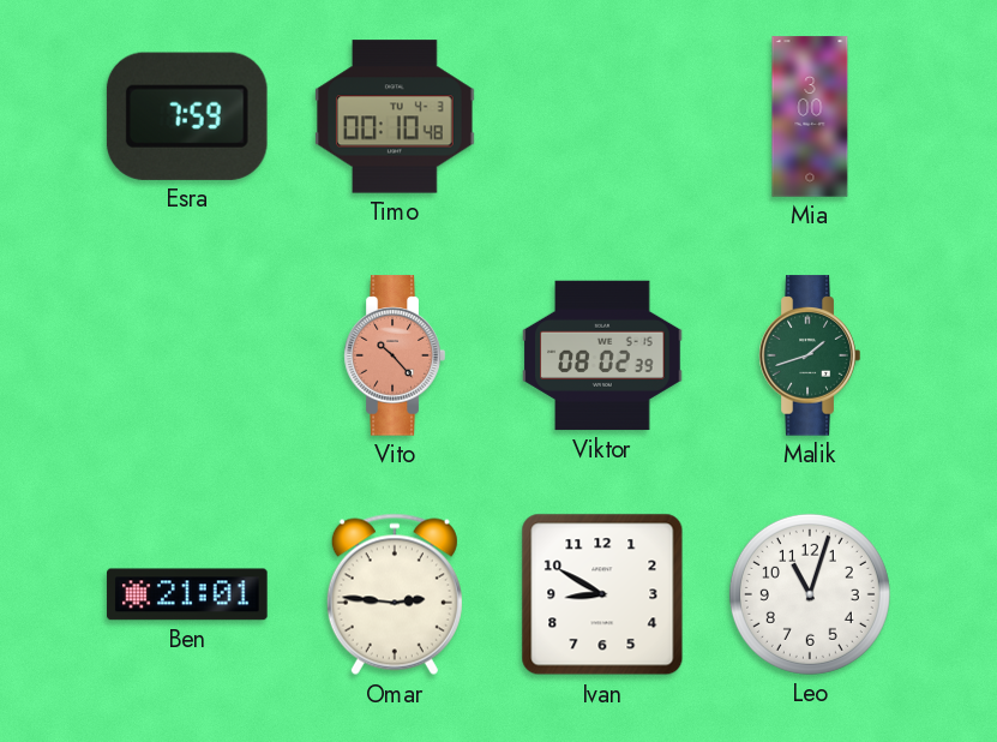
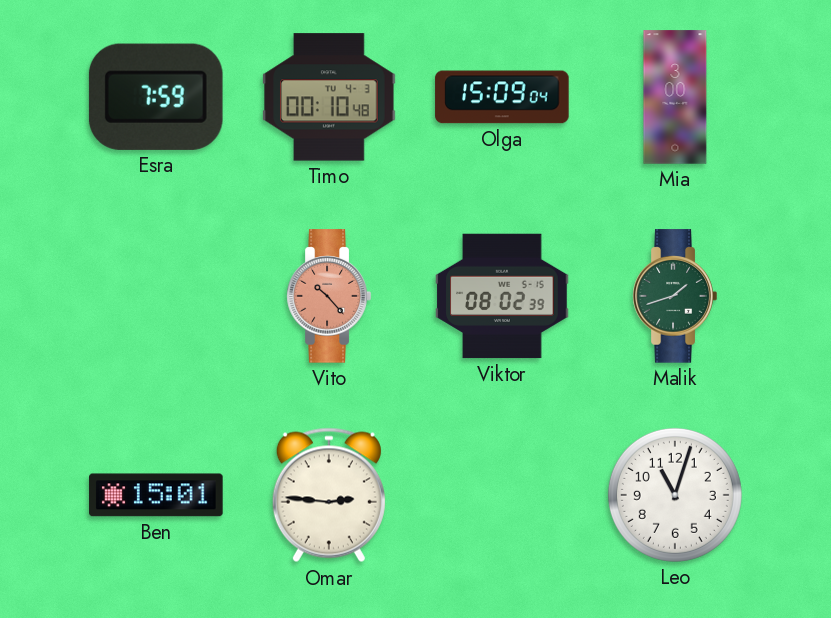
Olga: none -> 15:09
Ben: 21:01 -> 15:01
Ivan: 8:50 -> none
